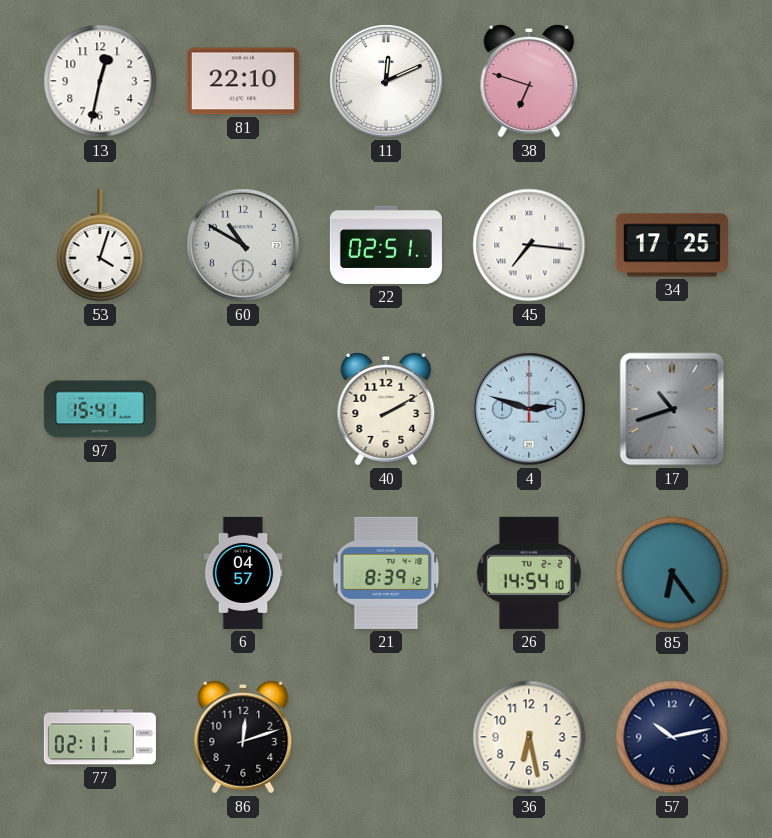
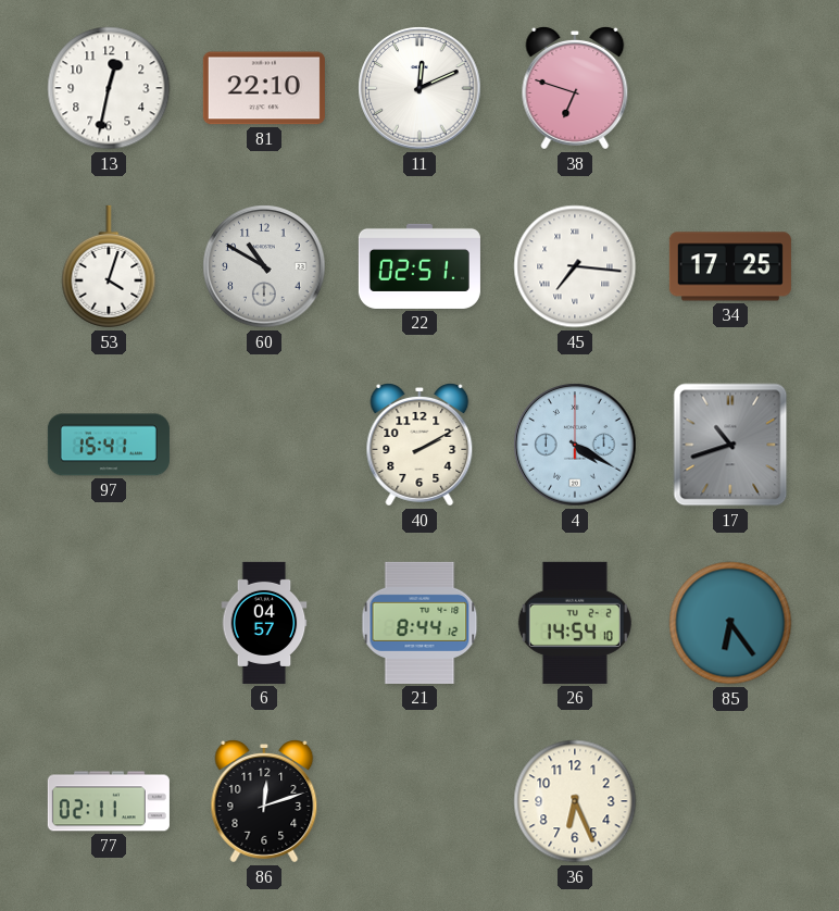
4: 2:48 -> 4:20
21: 8:39 -> 8:44
36: 6:28 -> 6:26
57: 10:13 -> none
